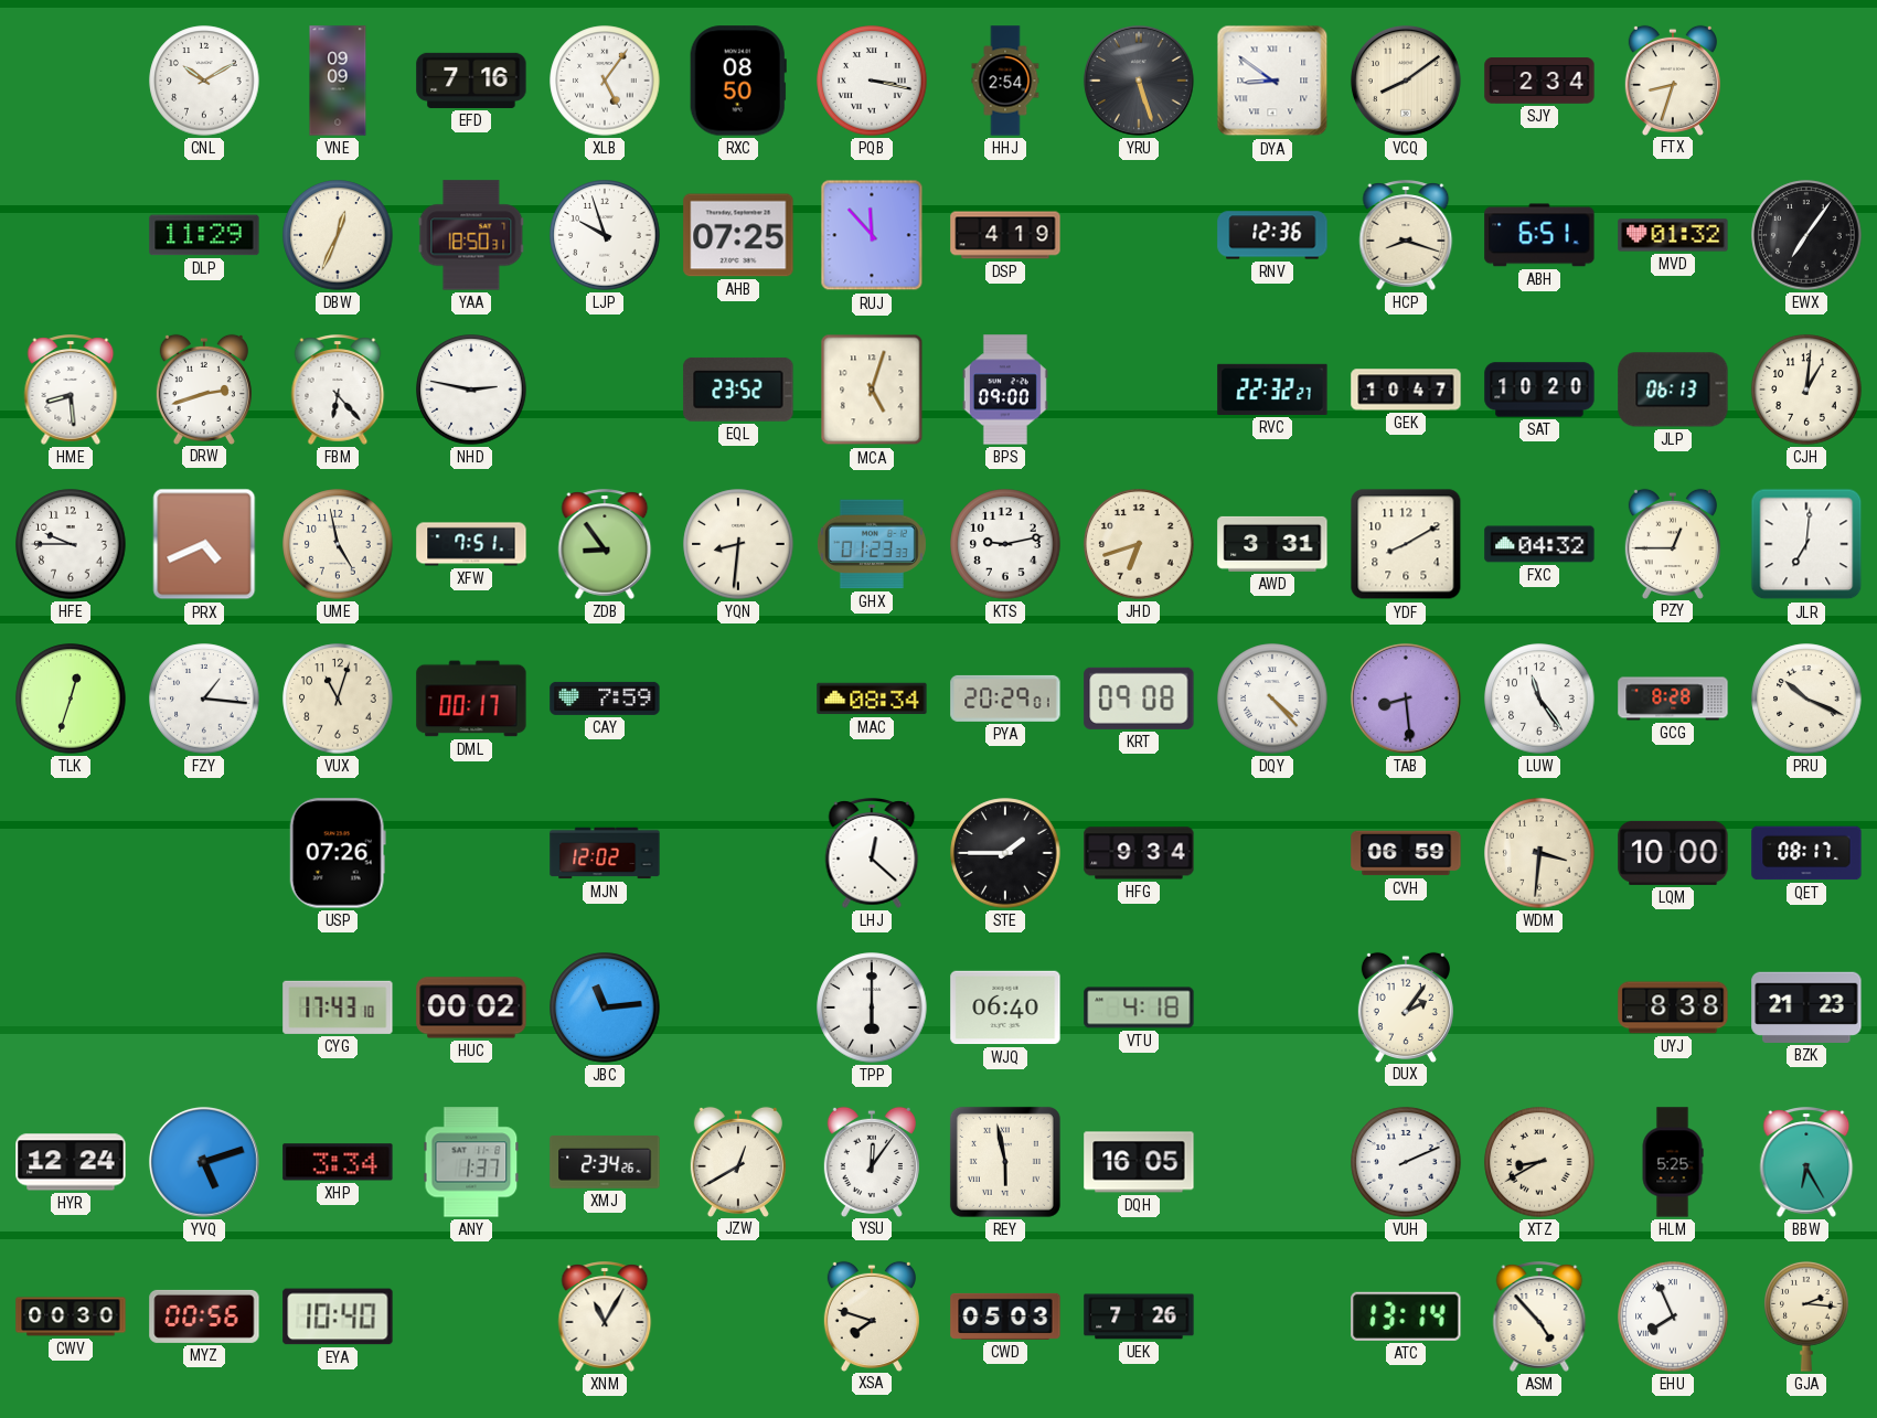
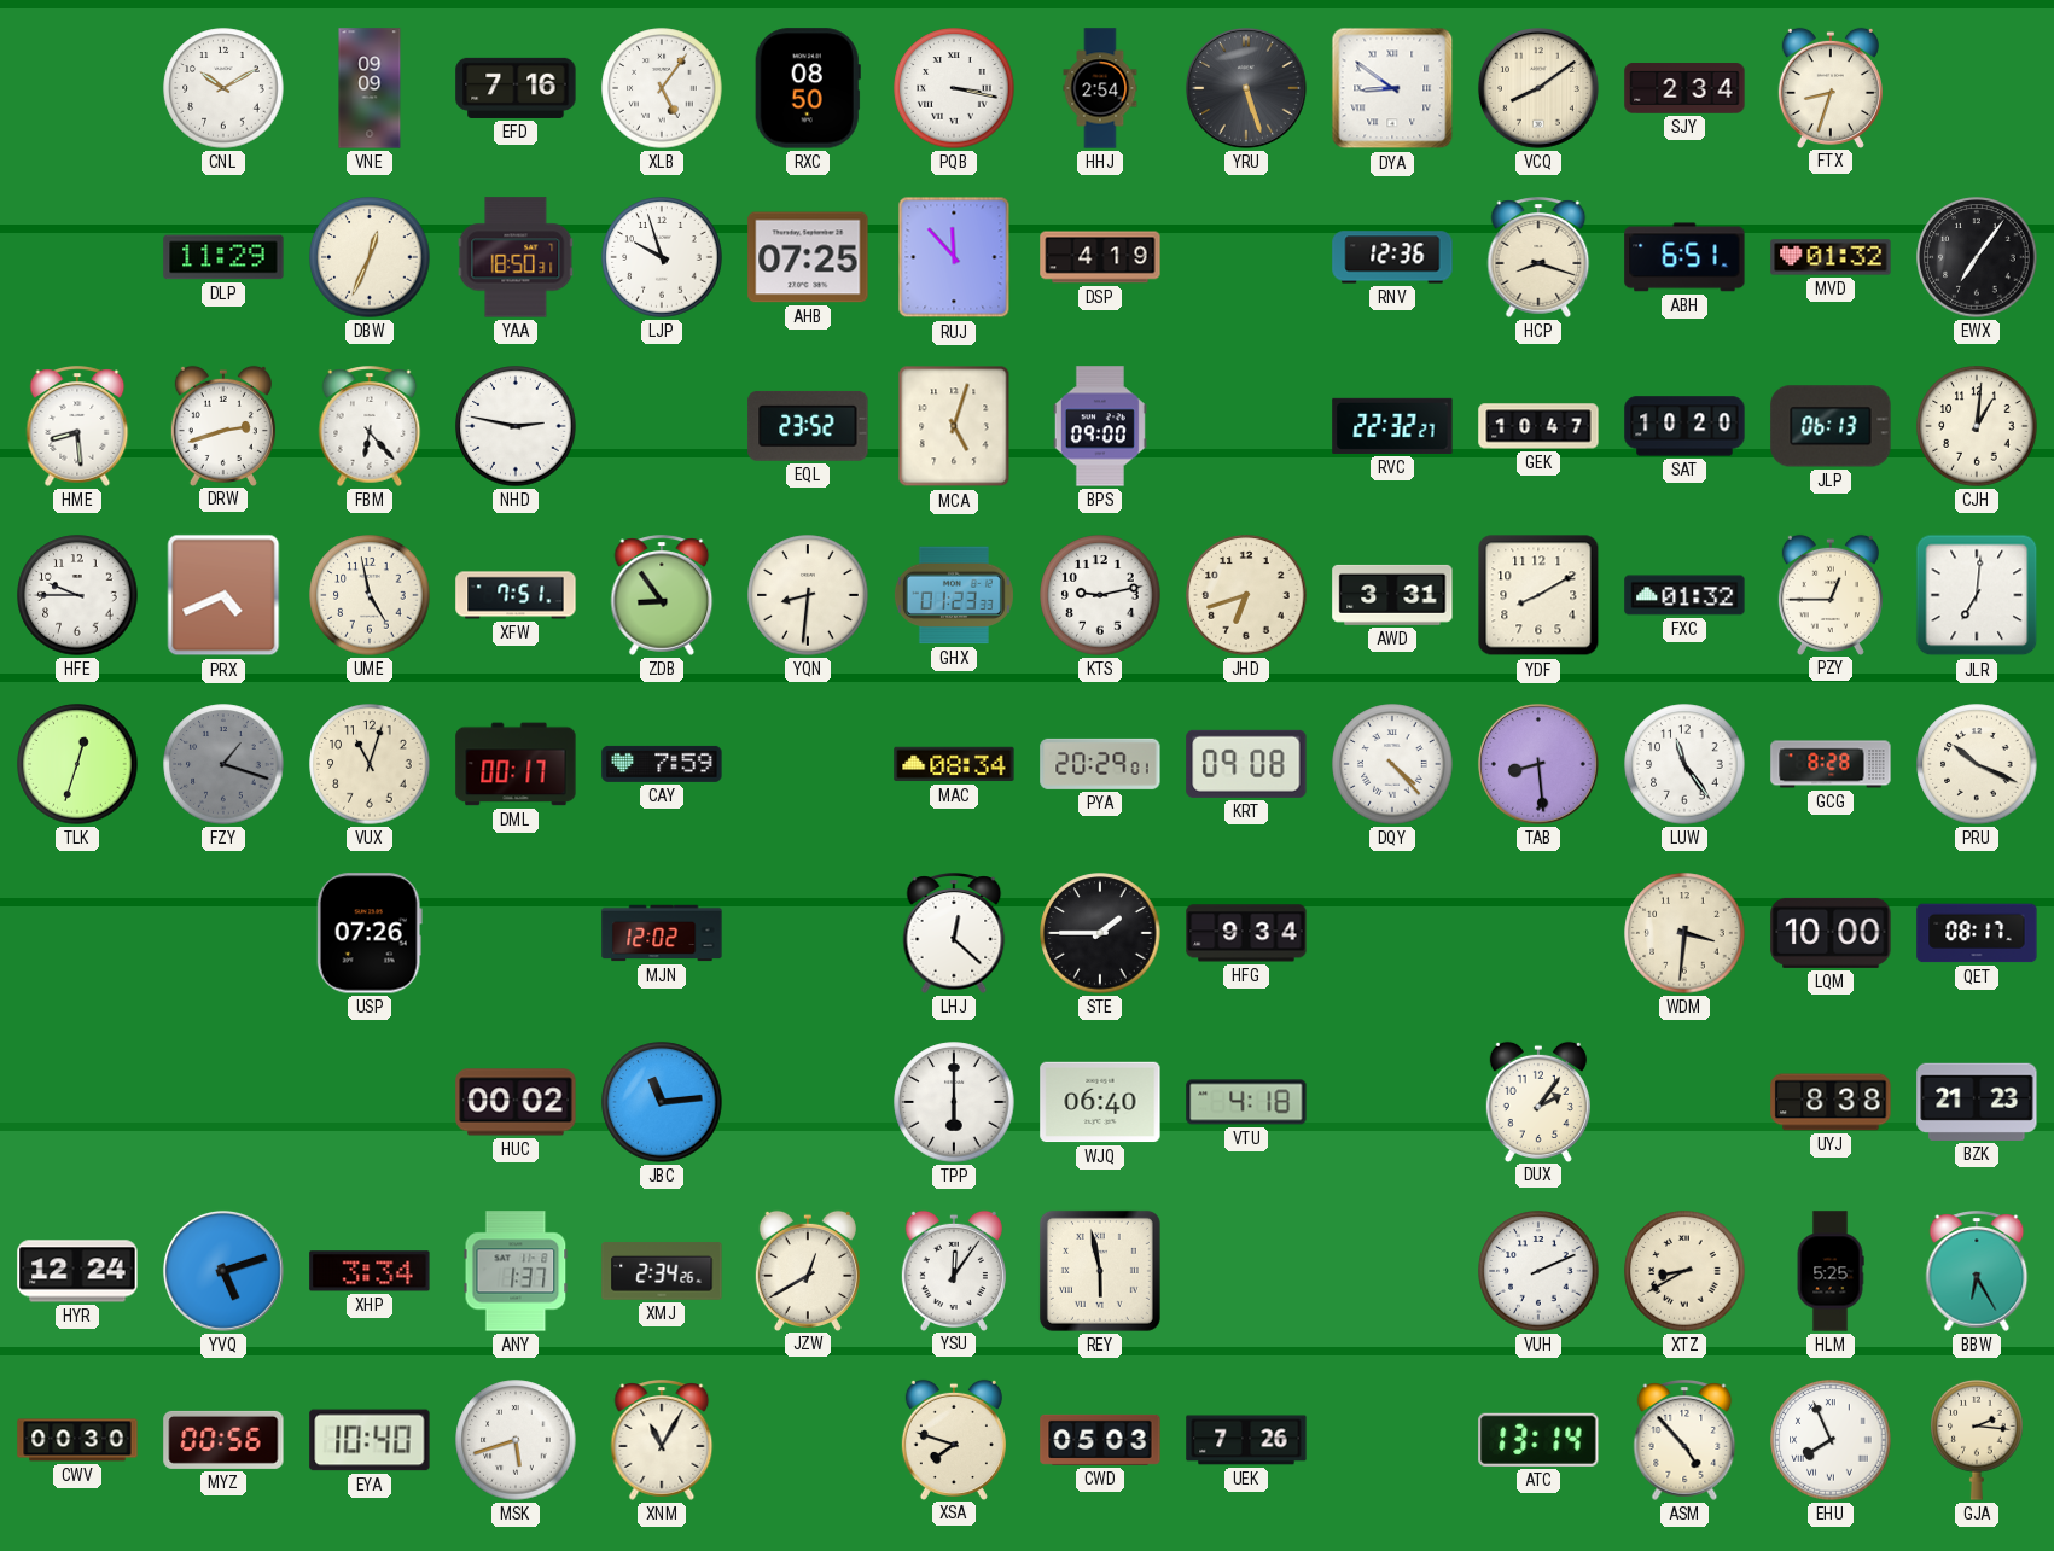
FXC: 04:32 -> 01:32
FZY: 1:16 -> 1:18
FZY dial: white -> grey
CVH: 06:59 -> none
CYG: 17:43 -> none
DQH: 16:05 -> none
MSK: none -> 5:42
